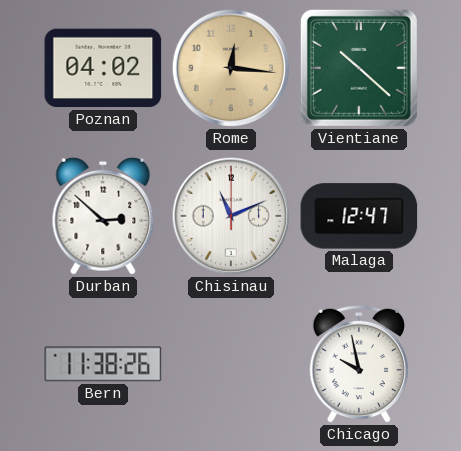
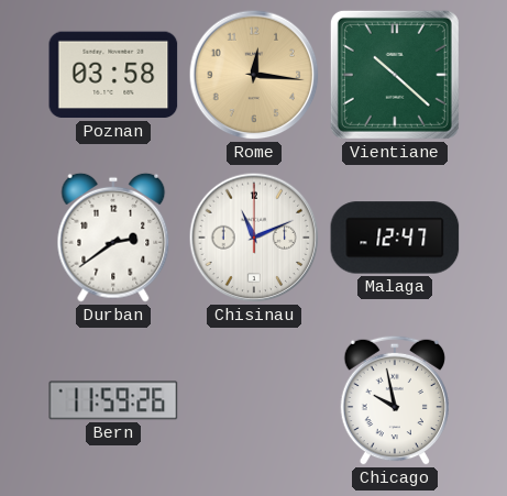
Poznan: 04:02 -> 03:58
Durban: 2:52 -> 2:39
Bern: 11:38 -> 11:59
